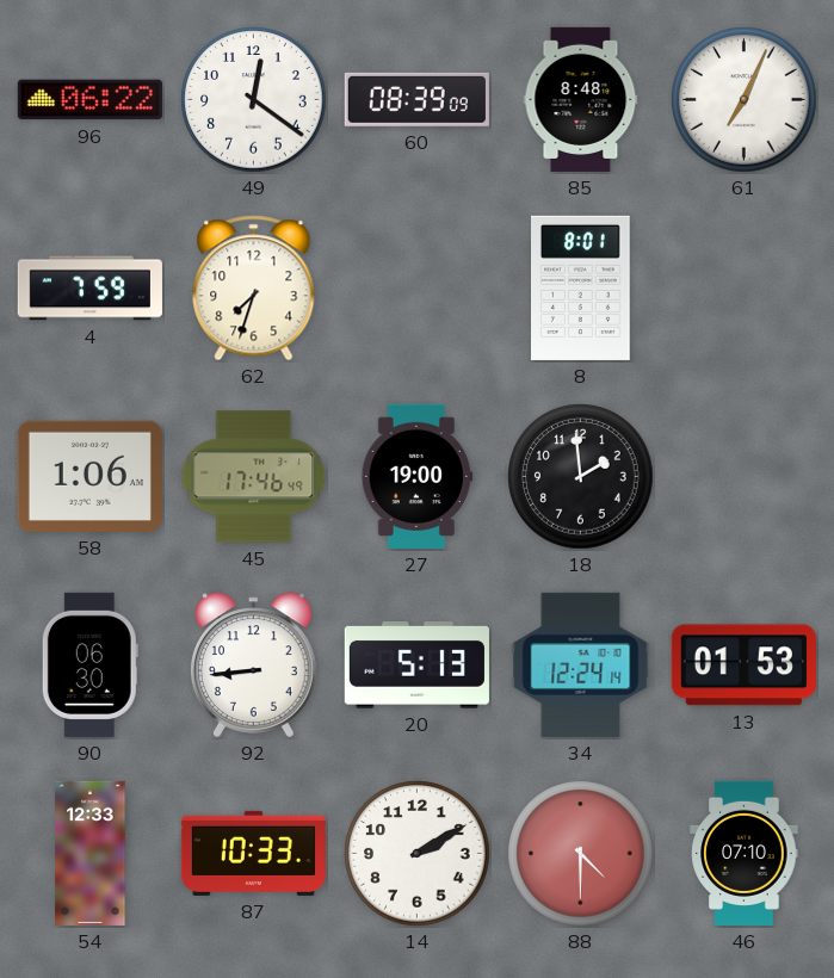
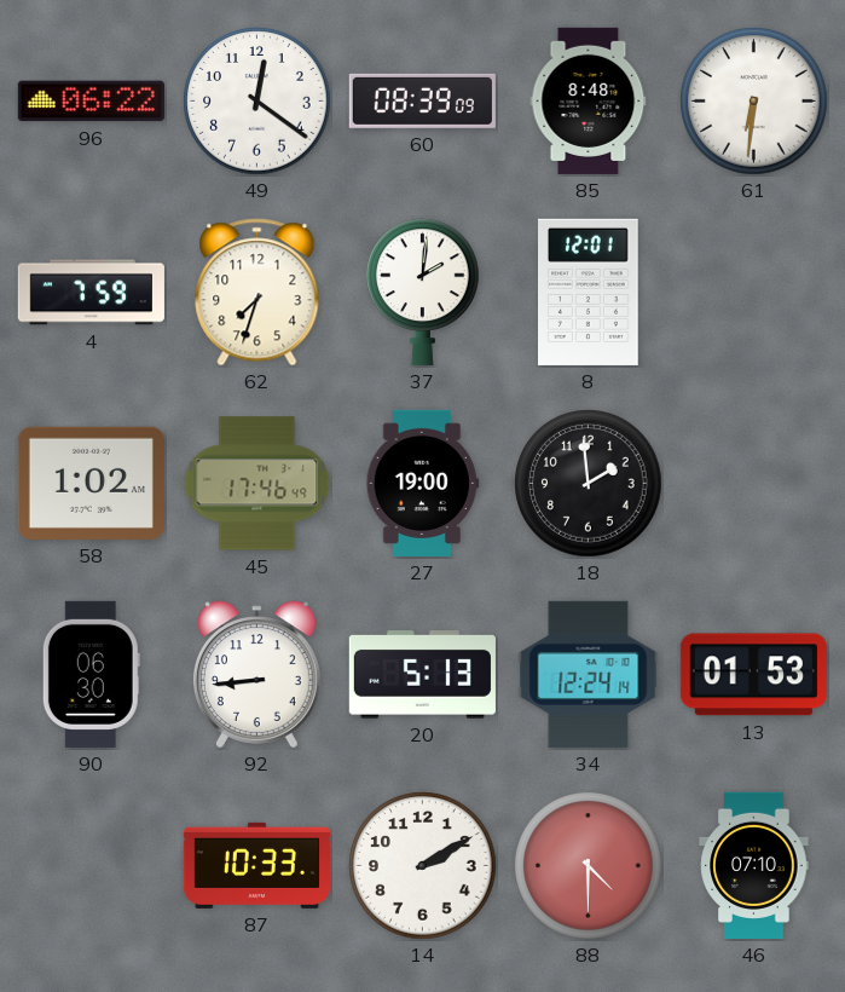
61: 7:04 -> 6:31
37: none -> 2:01
8: 8:01 -> 12:01
58: 1:06 -> 1:02
54: 12:33 -> none
